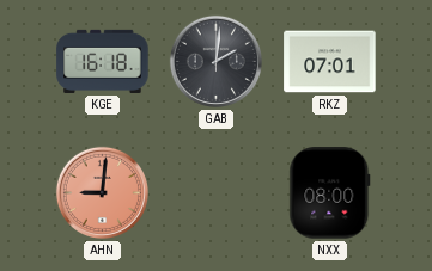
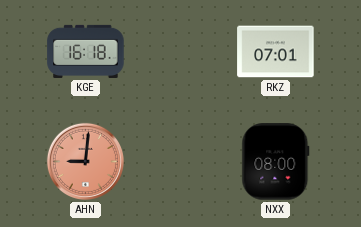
GAB: 2:01 -> none
